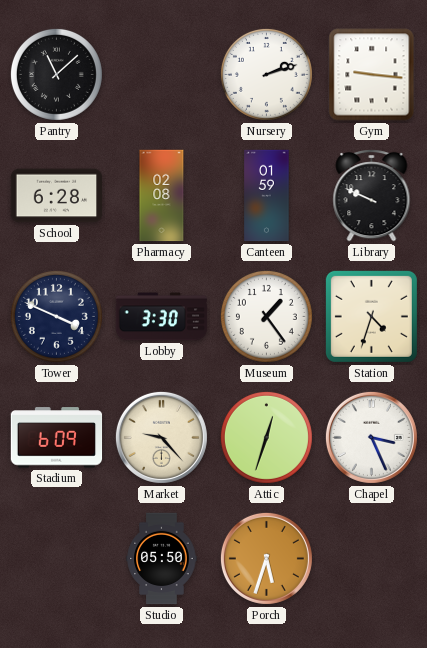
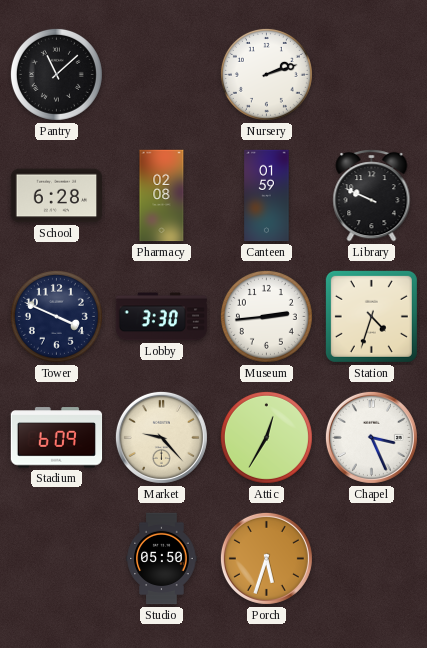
Gym: 9:16 -> none
Museum: 1:24 -> 2:44
Attic: 12:33 -> 12:35
